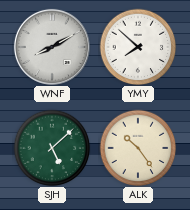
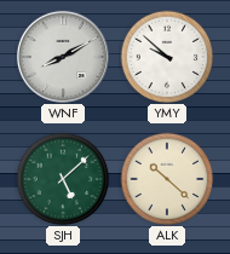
YMY: 7:52 -> 9:52
ALK: 10:24 -> 10:22
